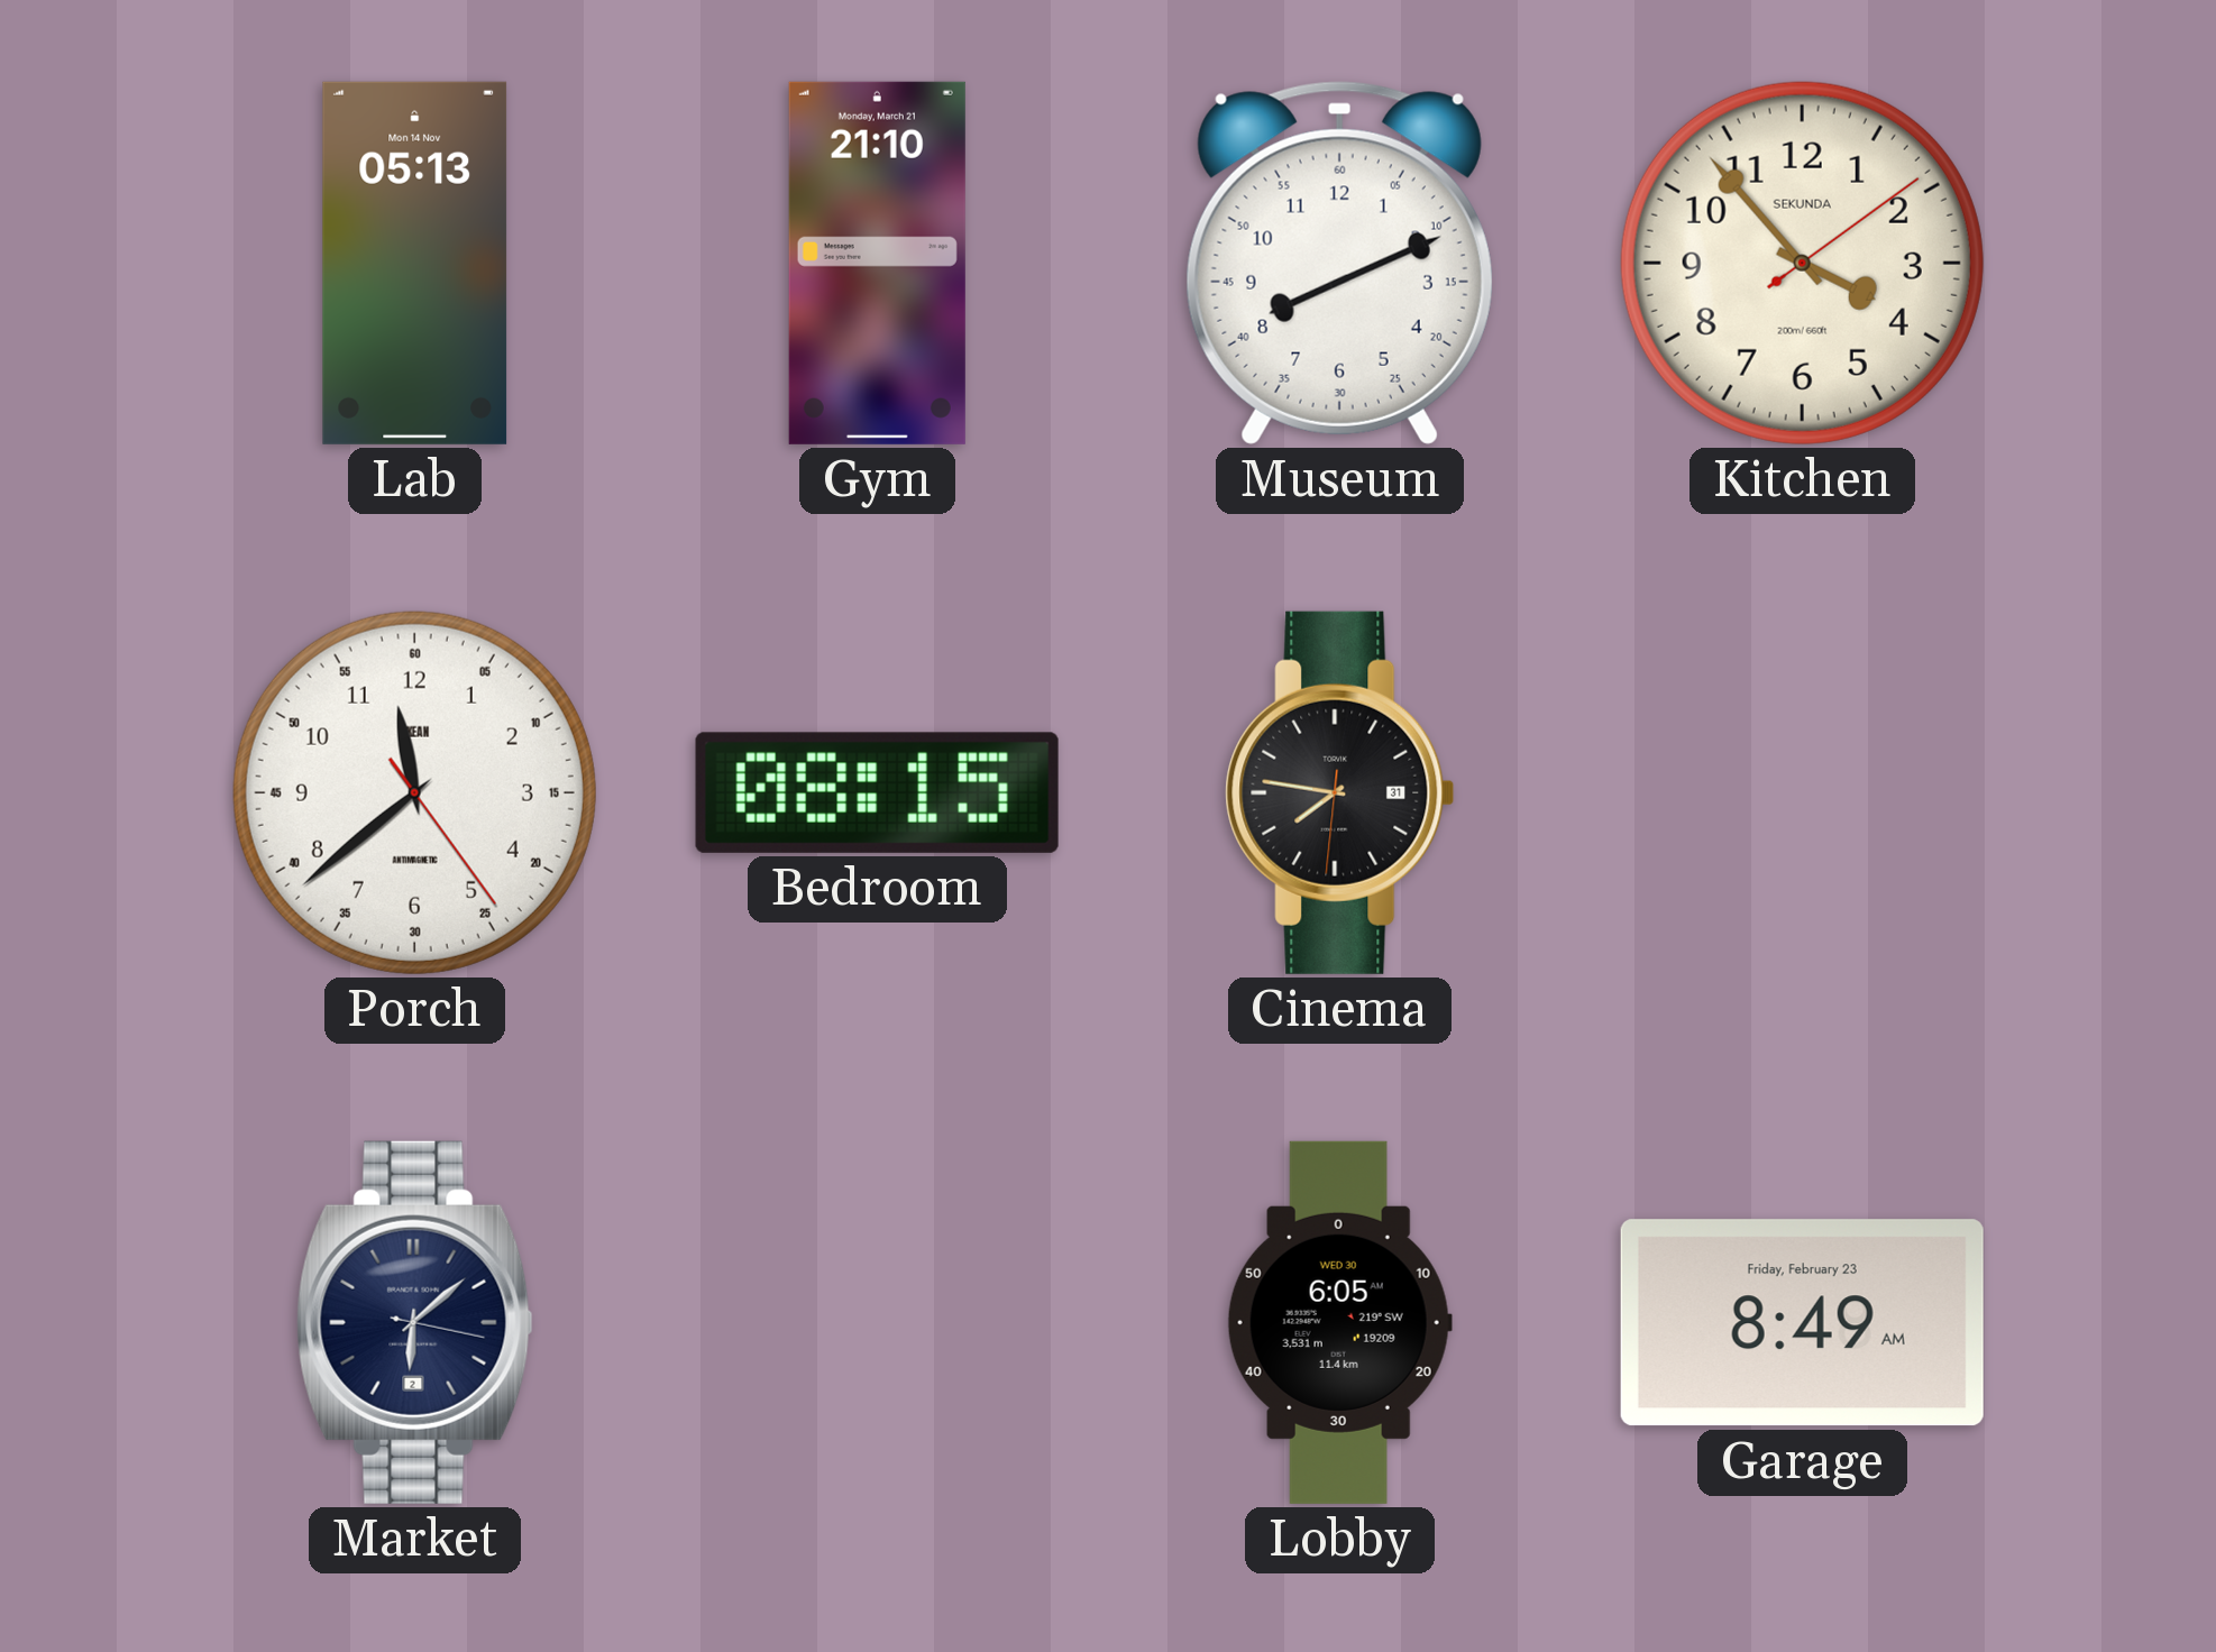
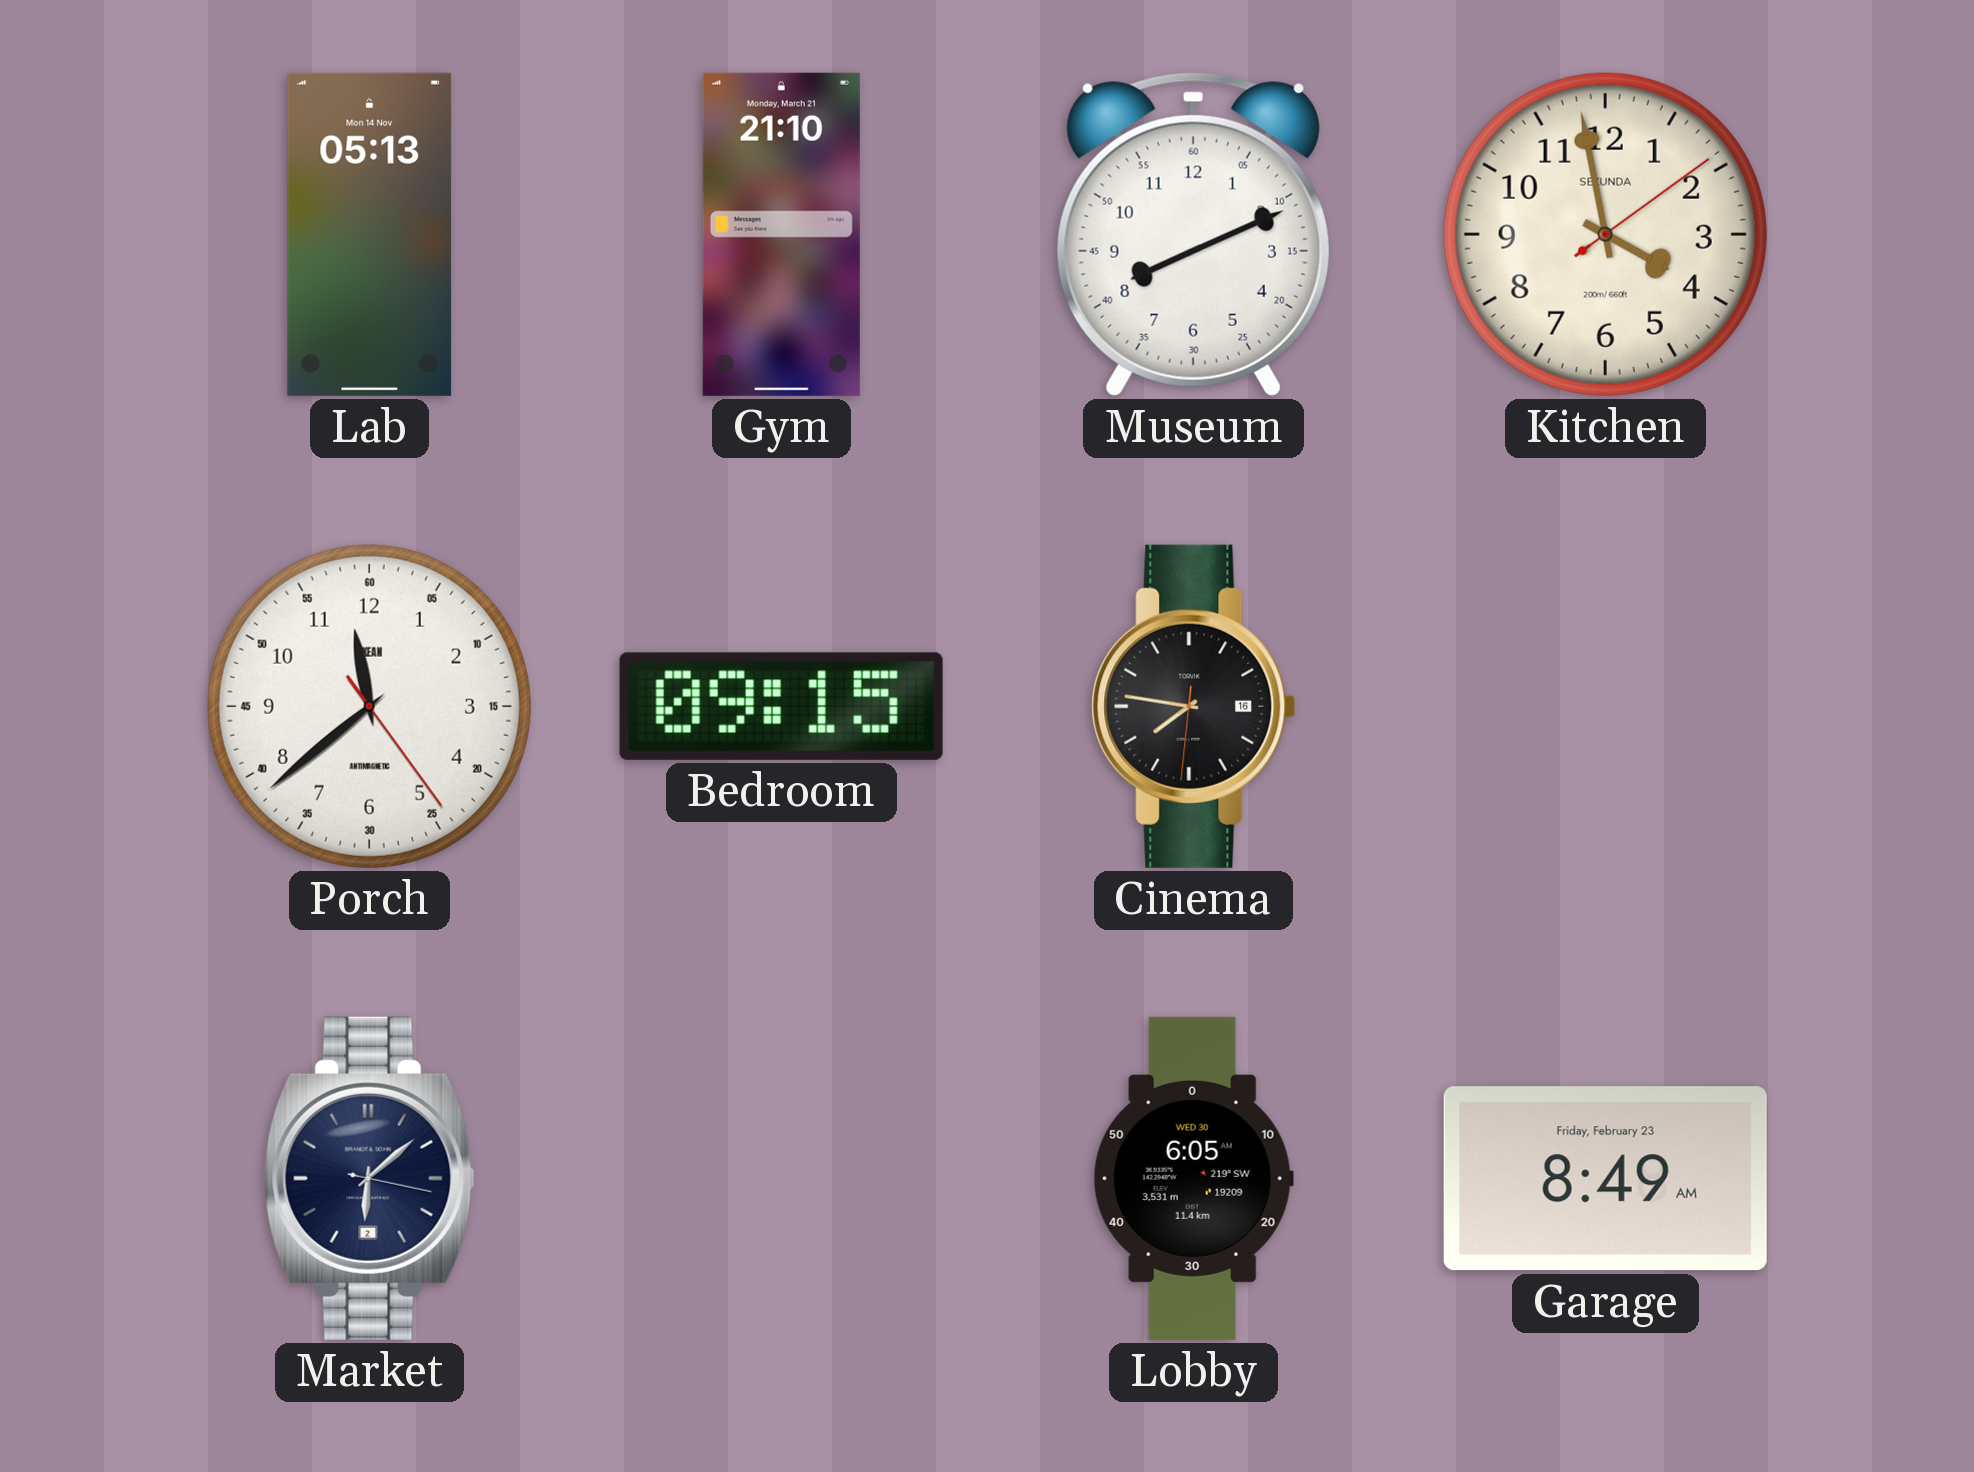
Kitchen: 3:53 -> 3:58
Bedroom: 08:15 -> 09:15
Cinema date: 31 -> 16
